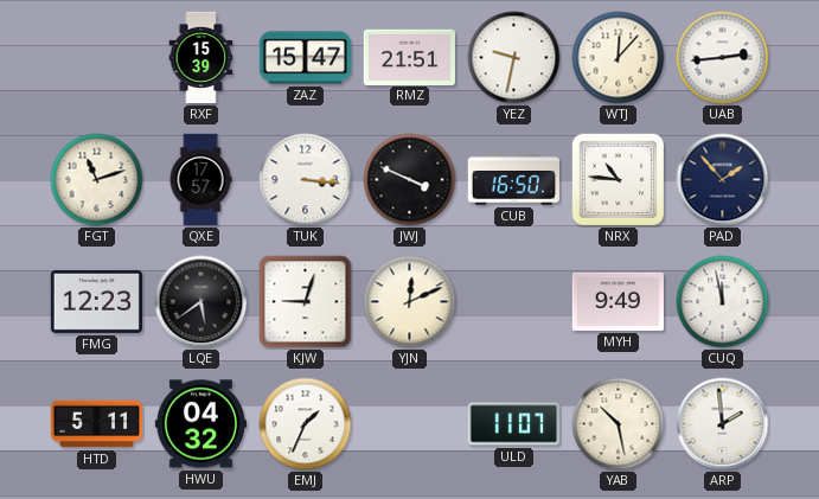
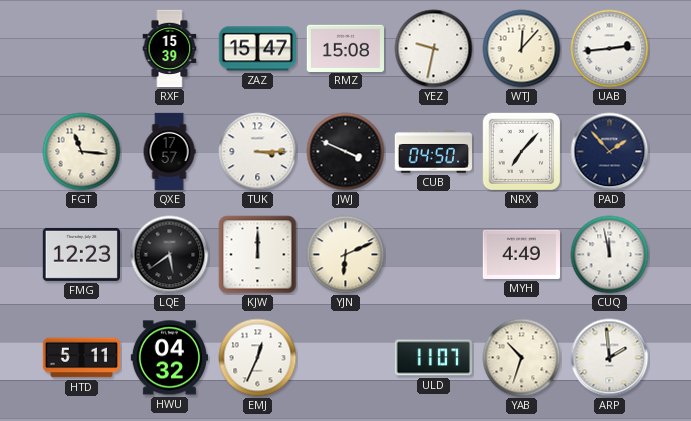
RMZ: 21:51 -> 15:08
FGT: 11:12 -> 11:16
TUK: 3:16 -> 3:15
CUB: 16:50 -> 04:50
NRX: 10:46 -> 7:07
KJW: 9:03 -> 12:00
YJN: 12:11 -> 6:11
MYH: 9:49 -> 4:49
EMJ: 1:34 -> 12:34
YAB: 10:28 -> 10:33
